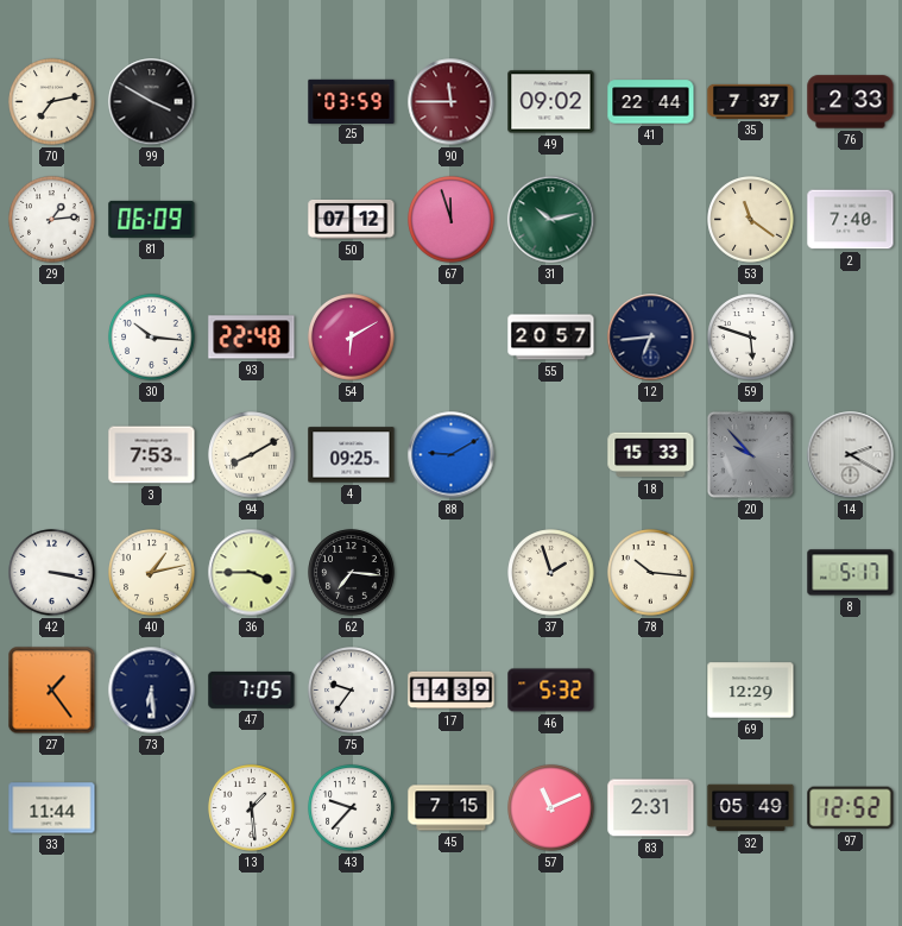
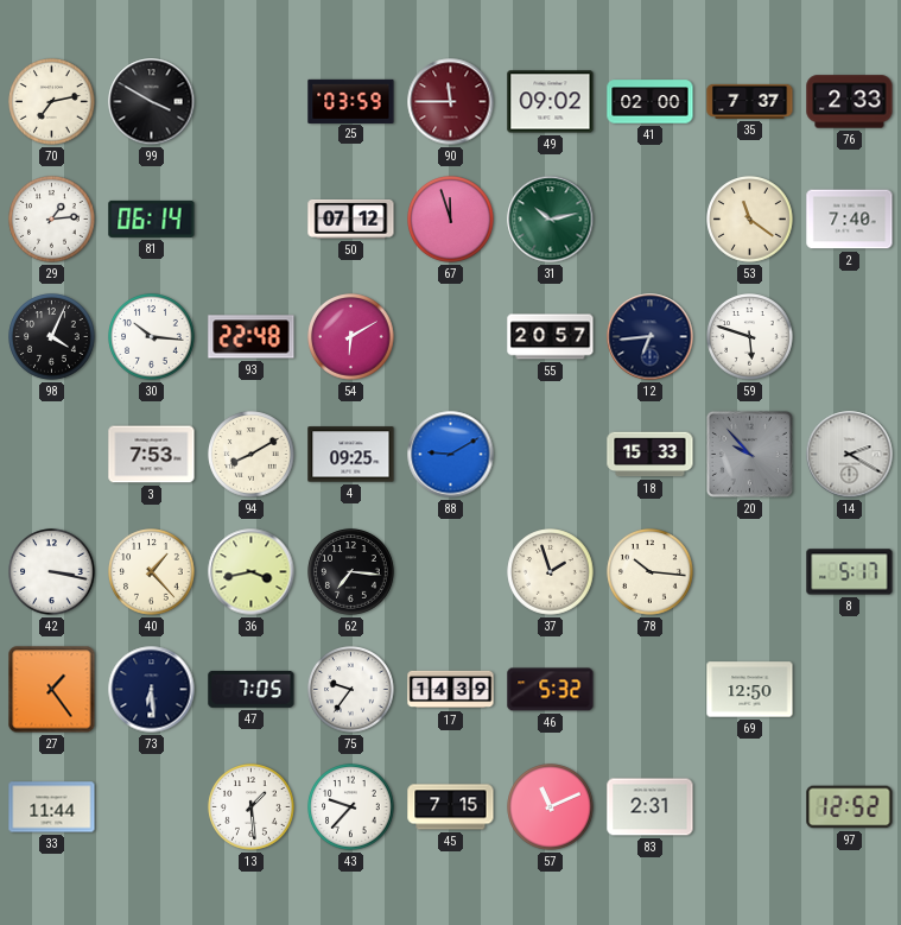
41: 22:44 -> 02:00
81: 06:09 -> 06:14
98: none -> 4:04
40: 1:13 -> 1:23
36: 3:45 -> 3:43
69: 12:29 -> 12:50
32: 05:49 -> none
